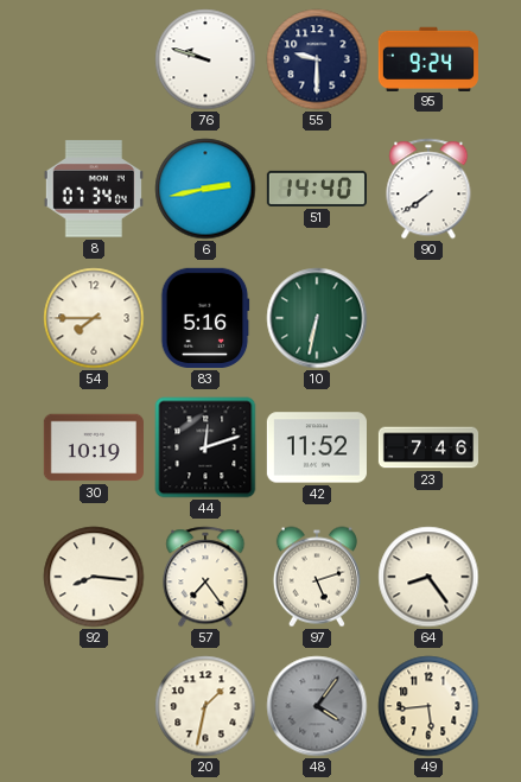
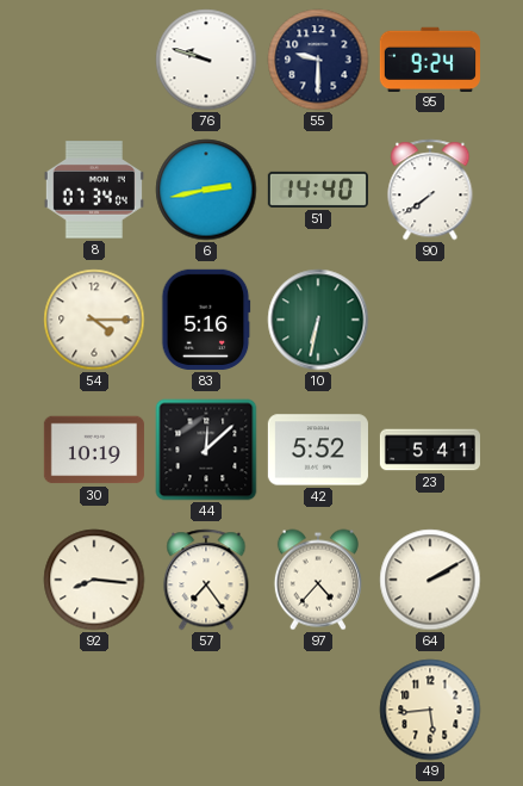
54: 7:45 -> 4:15
44: 12:12 -> 12:08
42: 11:52 -> 5:52
23: 7:46 -> 5:41
97: 5:12 -> 4:37
64: 8:24 -> 2:10
20: 1:32 -> none
48: 4:06 -> none
